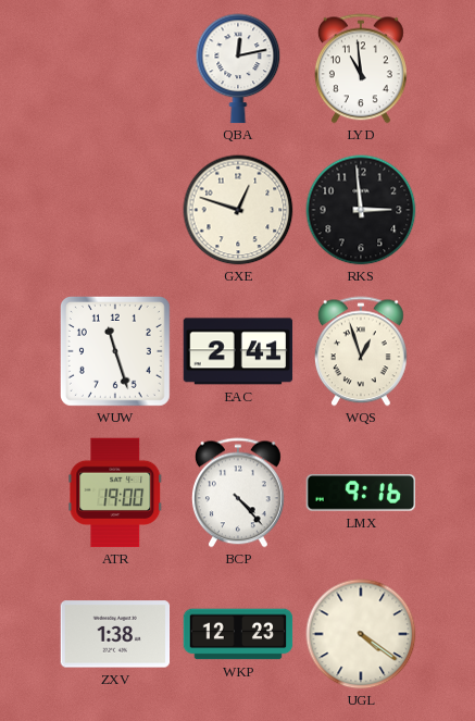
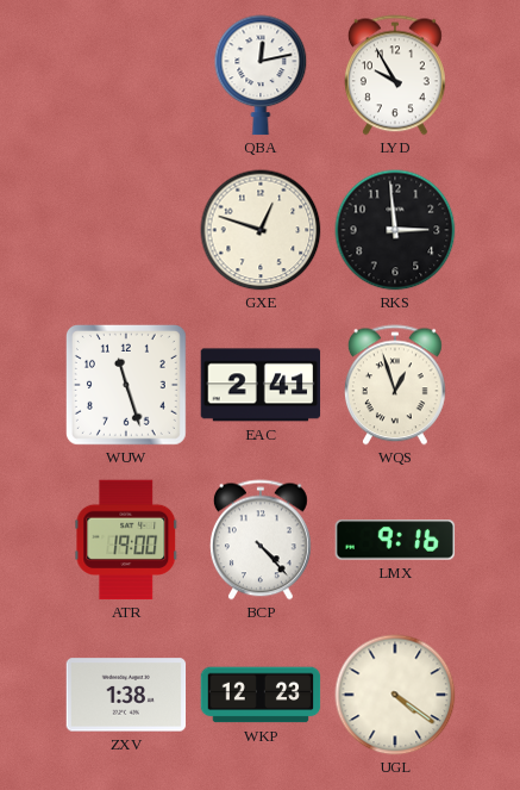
LYD: 10:59 -> 9:55
